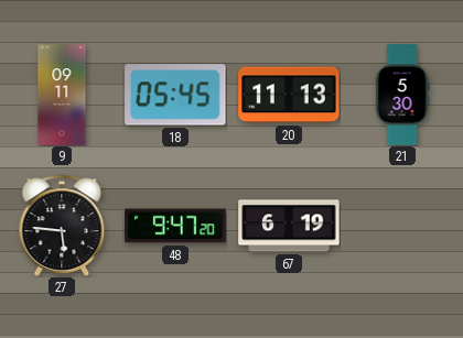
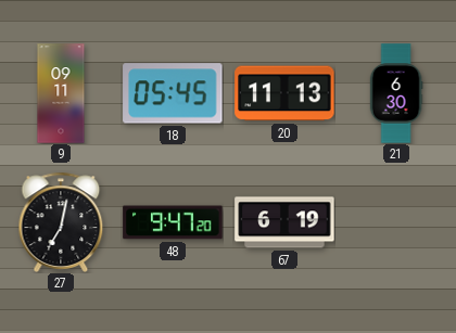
21: 5:30 -> 6:30
27: 5:46 -> 7:02
